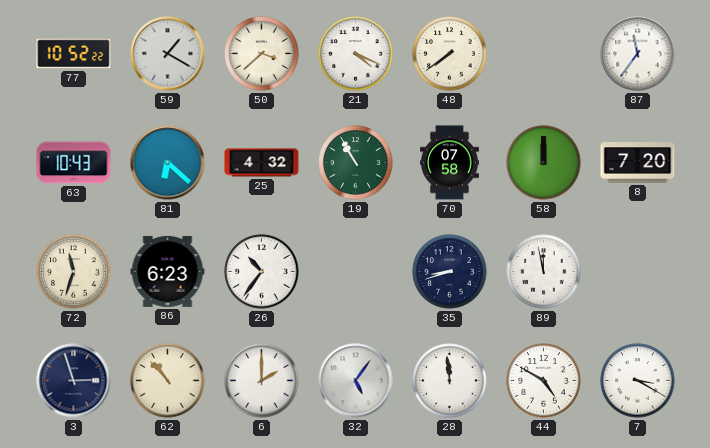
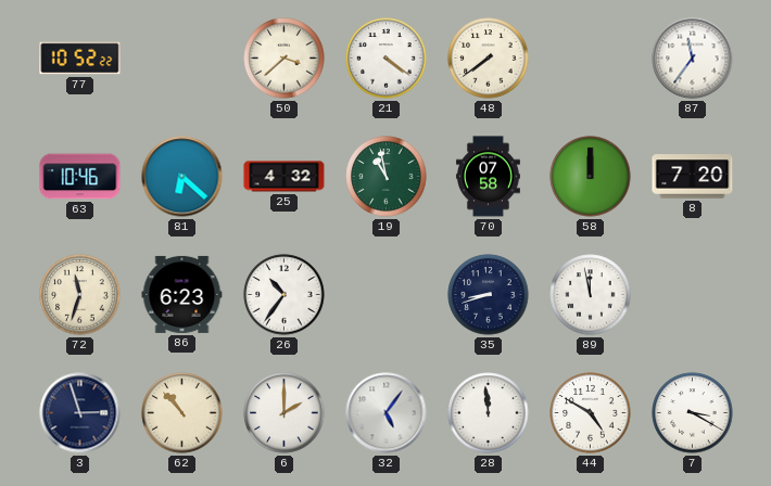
59: 1:20 -> none
21: 4:19 -> 4:21
63: 10:43 -> 10:46
19: 10:55 -> 10:58
